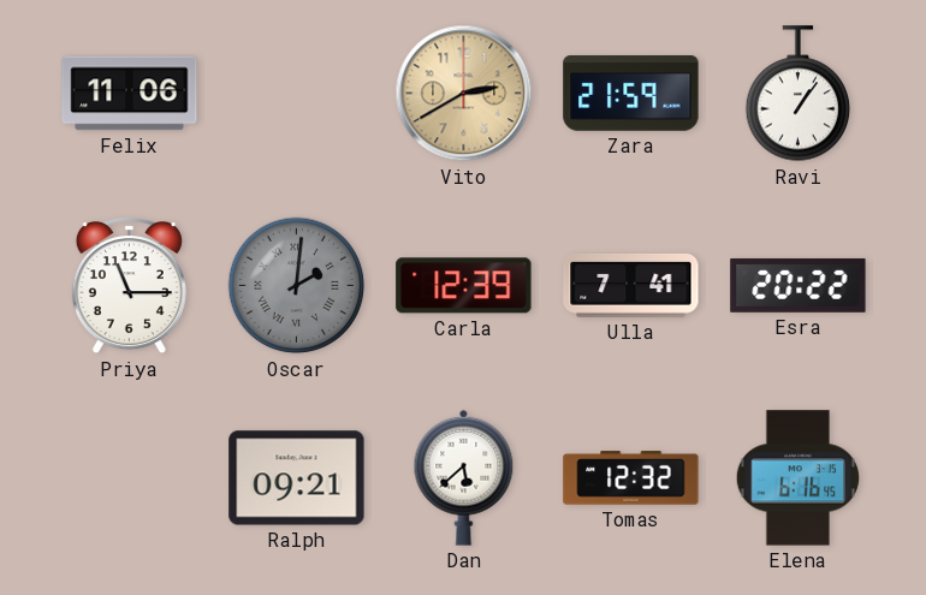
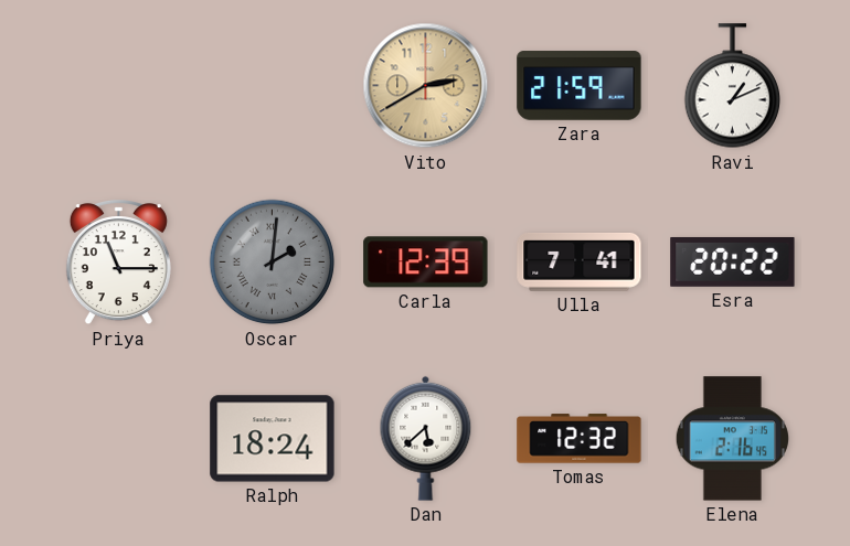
Felix: 11:06 -> none
Ravi: 1:06 -> 1:11
Ralph: 09:21 -> 18:24
Elena: 6:16 -> 2:16
